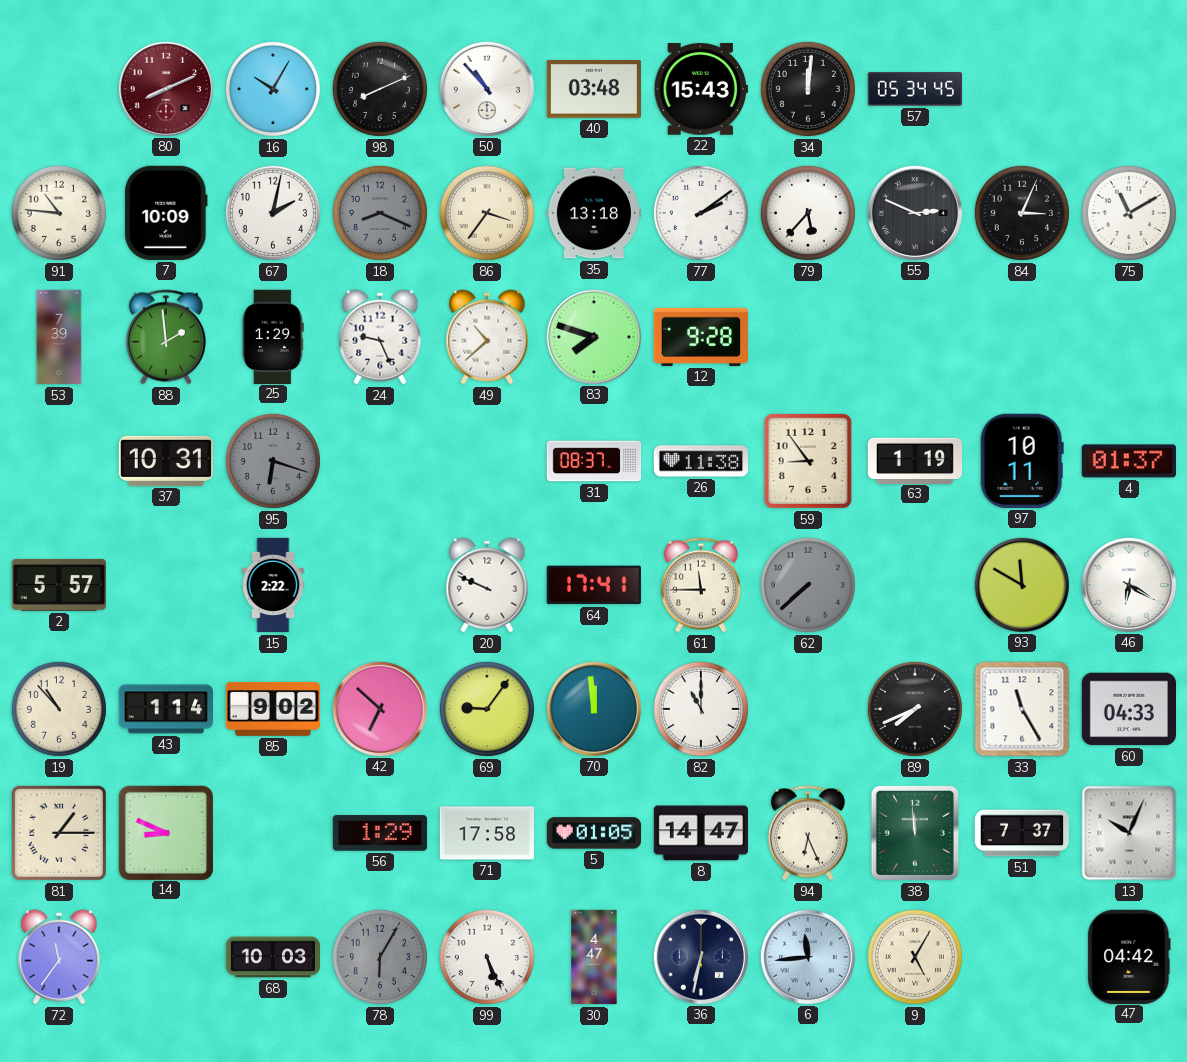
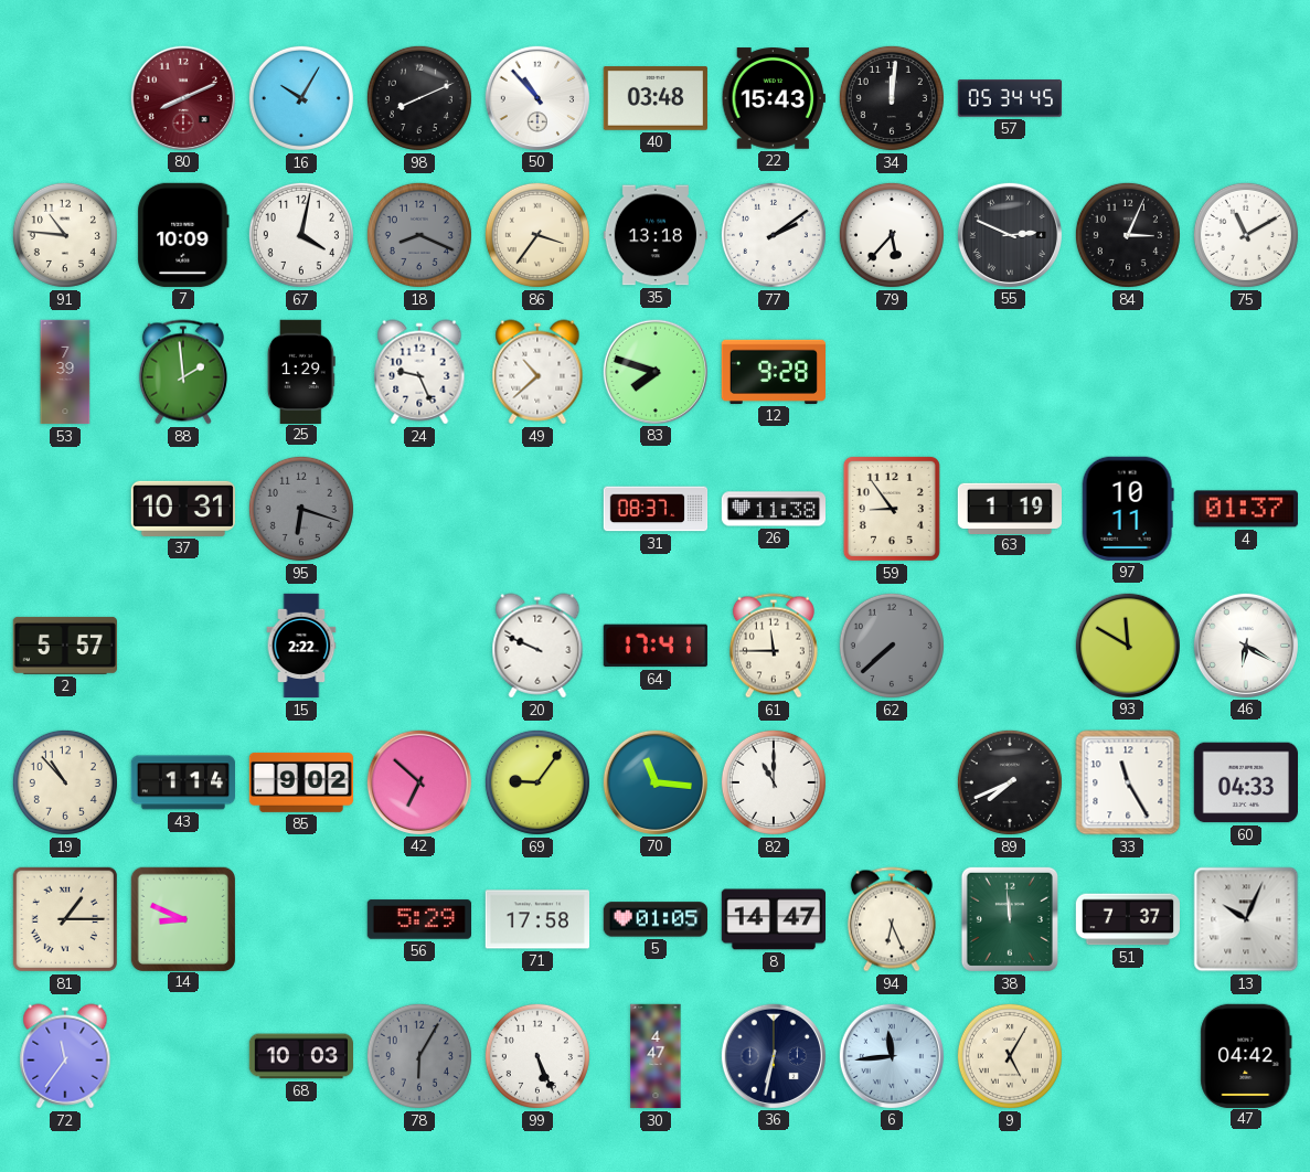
67: 2:02 -> 4:02
70: 11:59 -> 11:16
56: 1:29 -> 5:29
